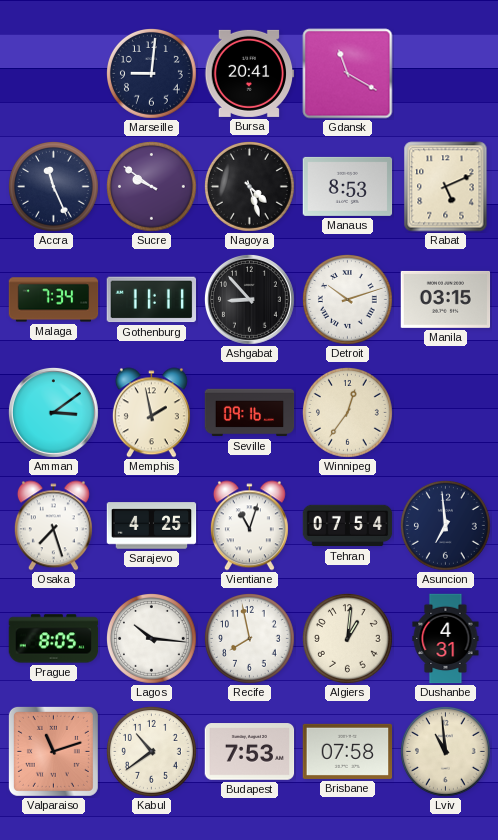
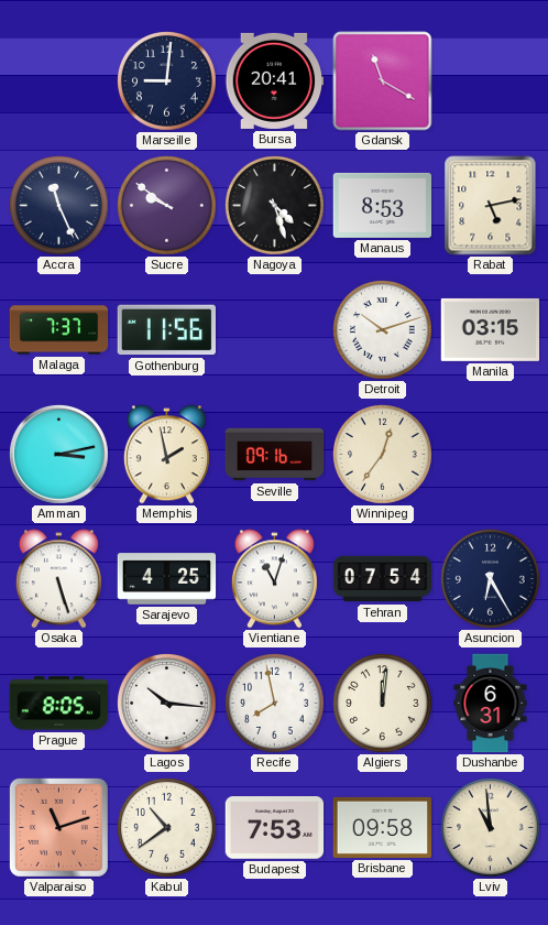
Rabat: 5:11 -> 5:13
Malaga: 7:34 -> 7:37
Gothenburg: 11:11 -> 11:56
Ashgabat: 8:53 -> none
Amman: 3:09 -> 3:13
Osaka: 7:27 -> 5:27
Asuncion: 6:59 -> 6:25
Algiers: 1:01 -> 12:01
Dushanbe: 4:31 -> 6:31
Brisbane: 07:58 -> 09:58
